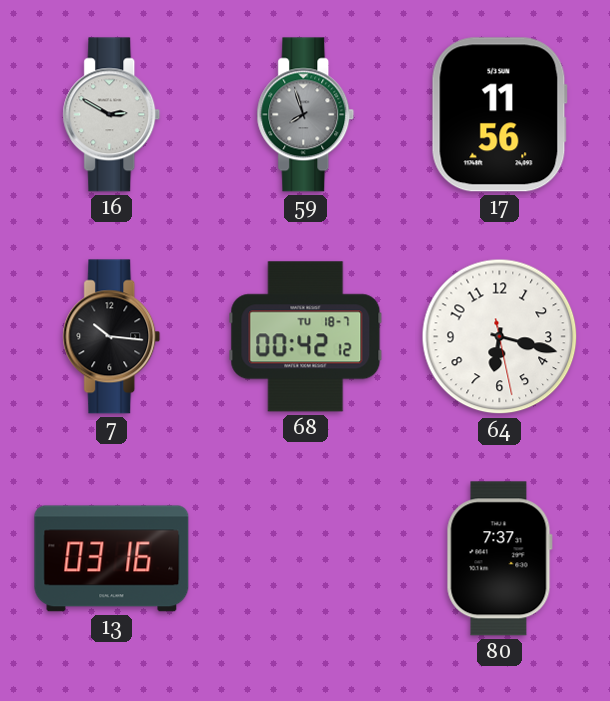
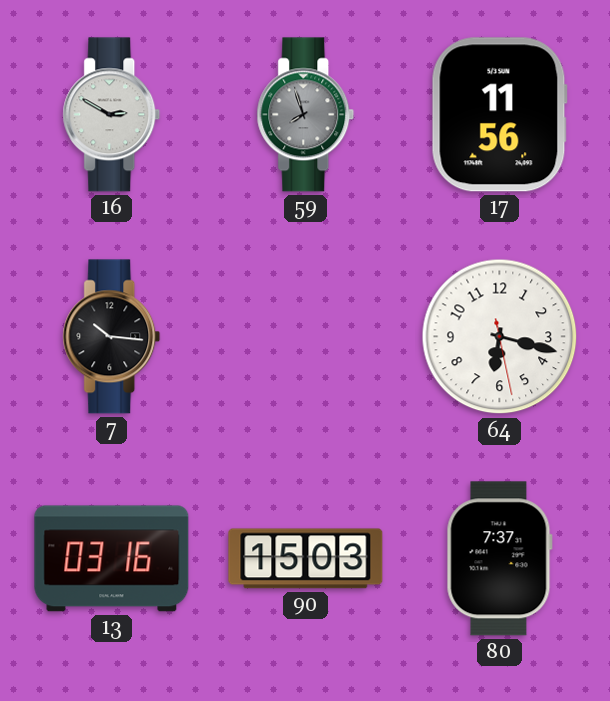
68: 00:42 -> none
90: none -> 15:03
